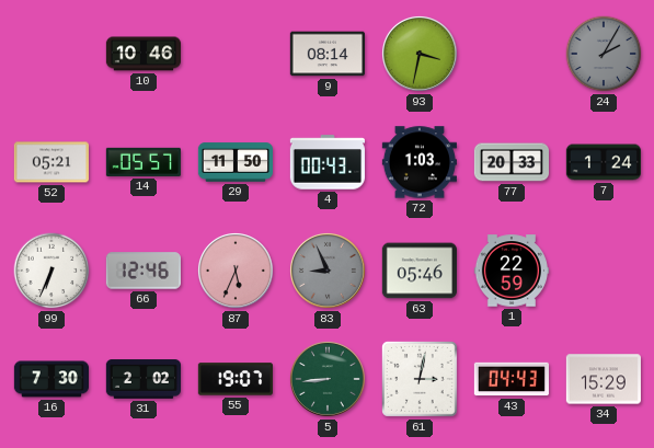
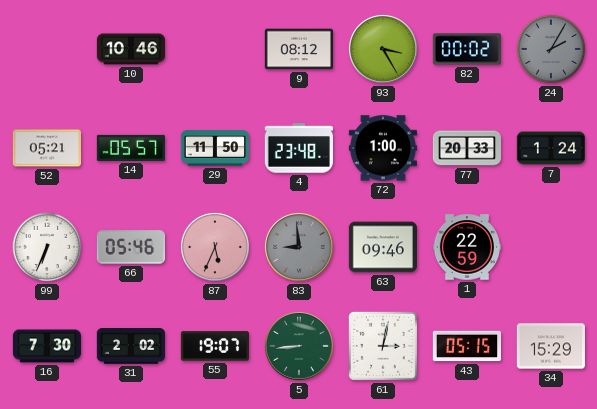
9: 08:14 -> 08:12
93: 3:32 -> 3:25
82: none -> 00:02
4: 00:43 -> 23:48
72: 1:03 -> 1:00
66: 12:46 -> 05:46
83: 8:56 -> 8:59
63: 05:46 -> 09:46
43: 04:43 -> 05:15
